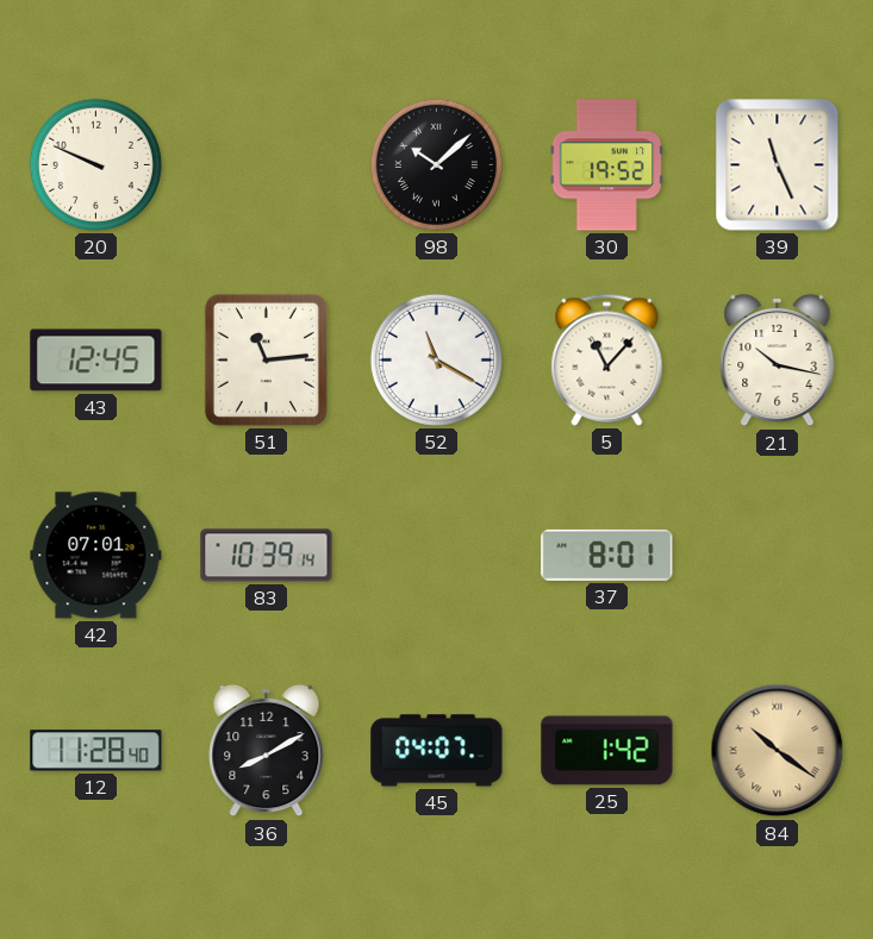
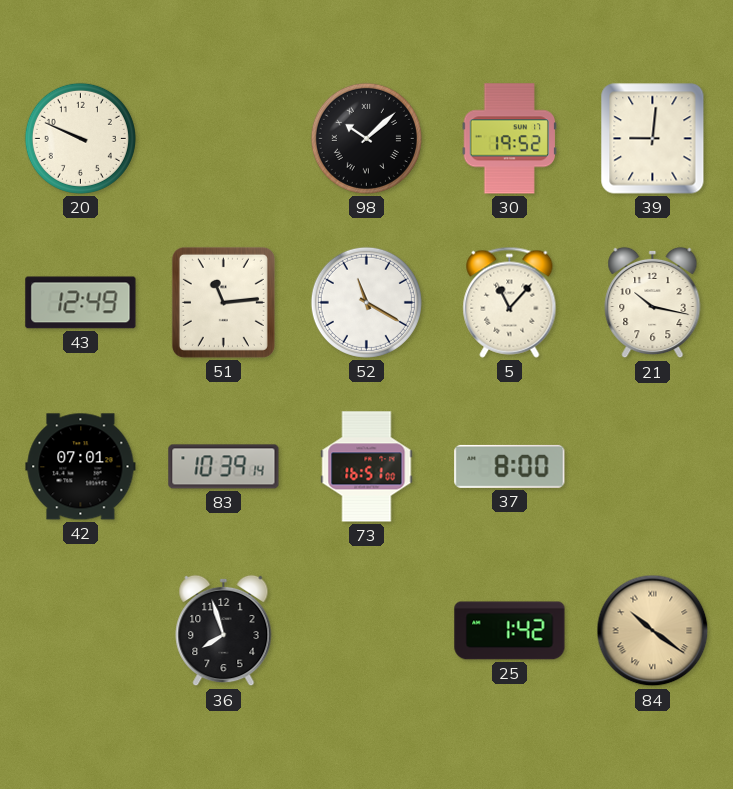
39: 11:26 -> 9:01
43: 12:45 -> 12:49
73: none -> 16:51
37: 8:01 -> 8:00
12: 11:28 -> none
36: 8:10 -> 7:57
45: 04:07 -> none
